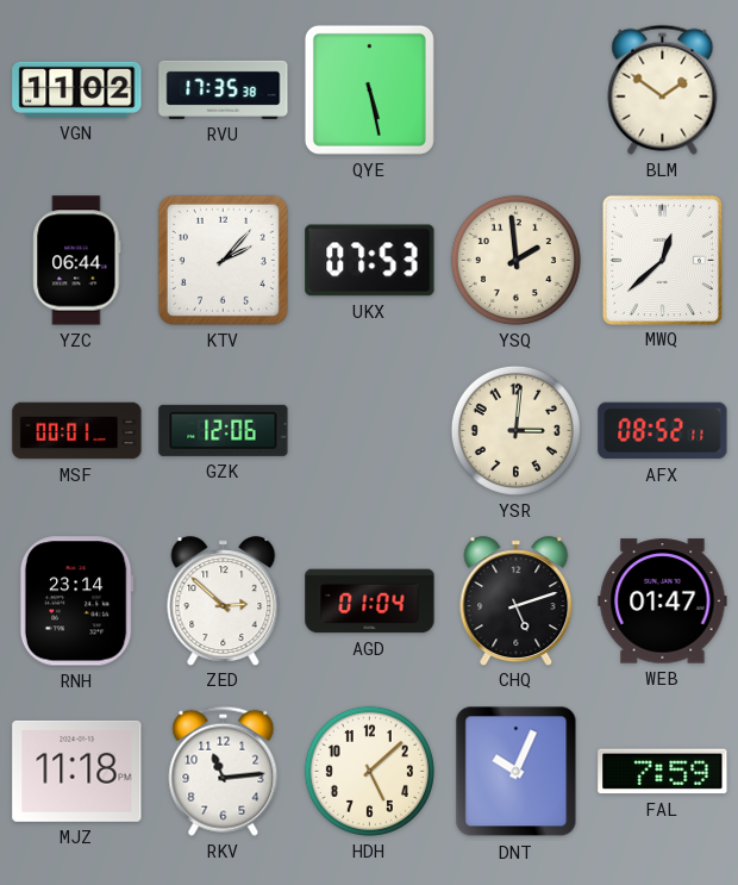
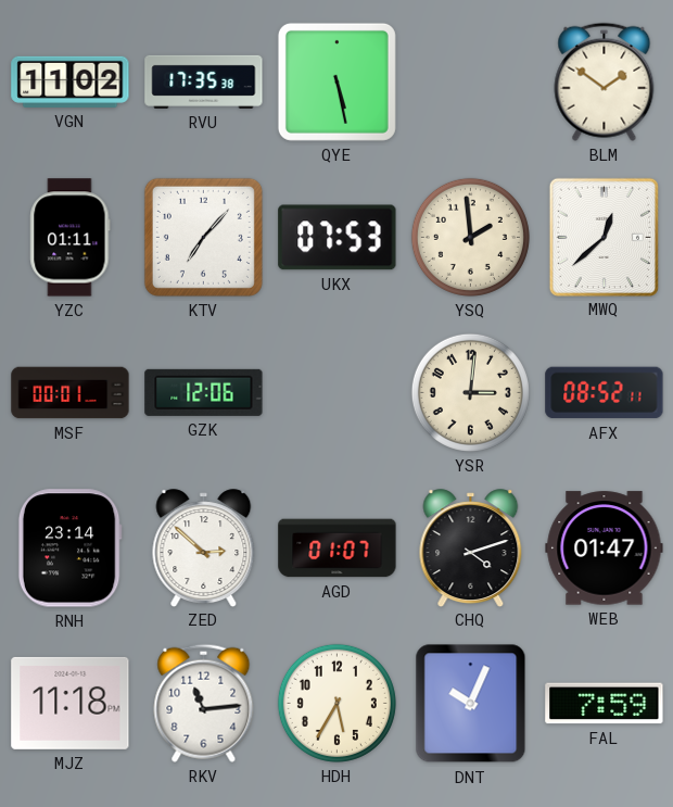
YZC: 06:44 -> 01:11
KTV: 2:07 -> 7:07
AGD: 01:04 -> 01:07
CHQ: 5:12 -> 4:12
HDH: 5:08 -> 5:35
